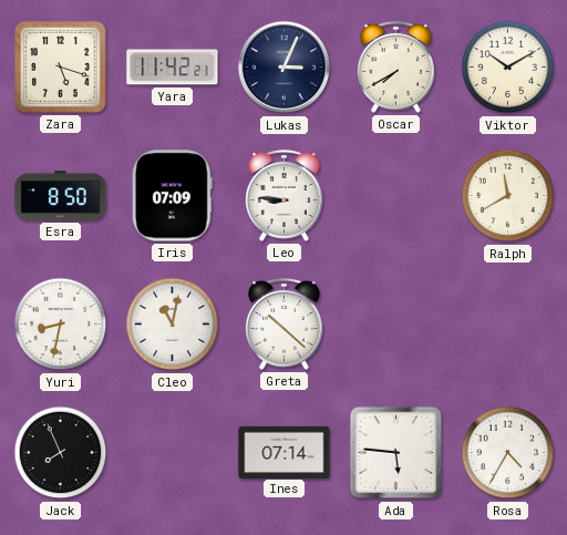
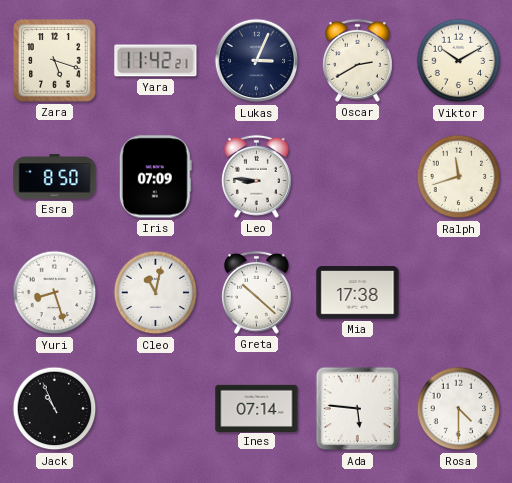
Oscar: 7:40 -> 2:40
Ralph: 11:40 -> 11:42
Yuri: 8:32 -> 8:27
Mia: none -> 17:38
Jack: 7:56 -> 10:56
Rosa: 4:35 -> 4:30
